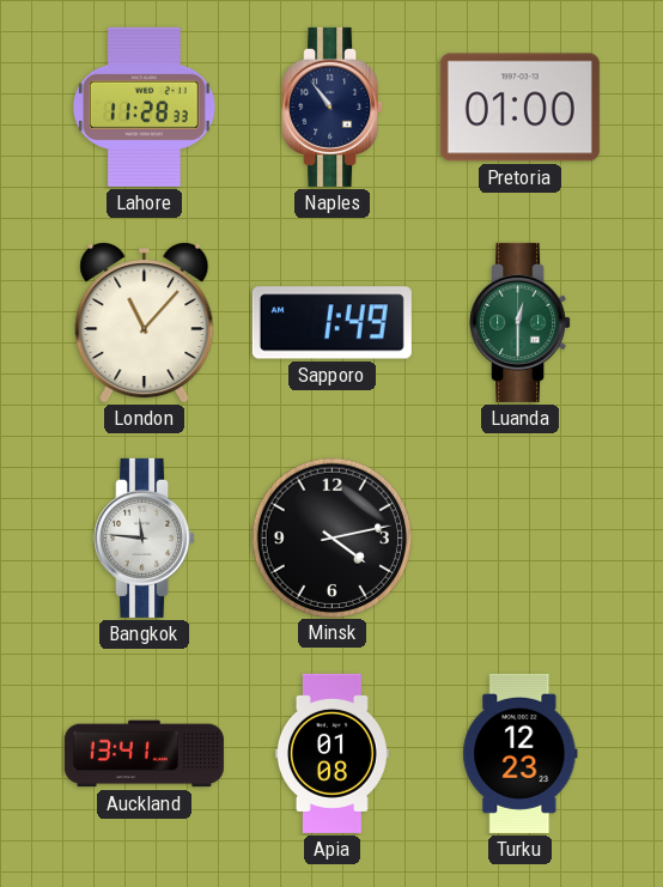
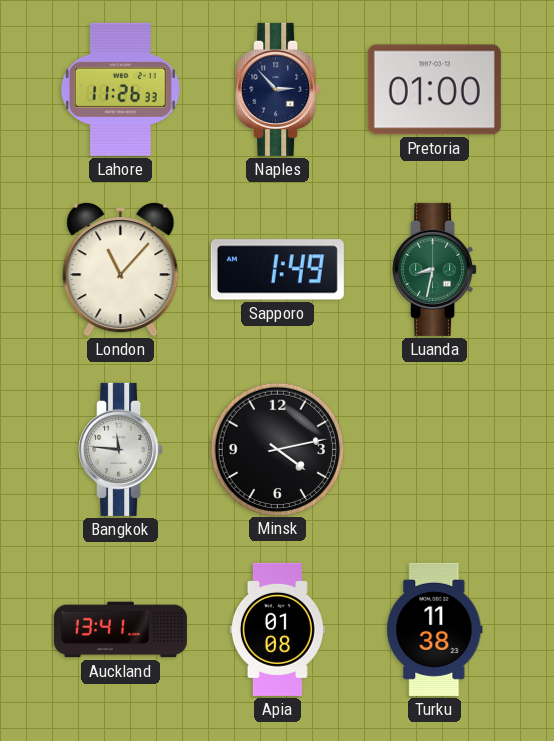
Lahore: 11:28 -> 11:26
Naples: 10:54 -> 2:53
Luanda: 12:30 -> 8:32
Turku: 12:23 -> 11:38
